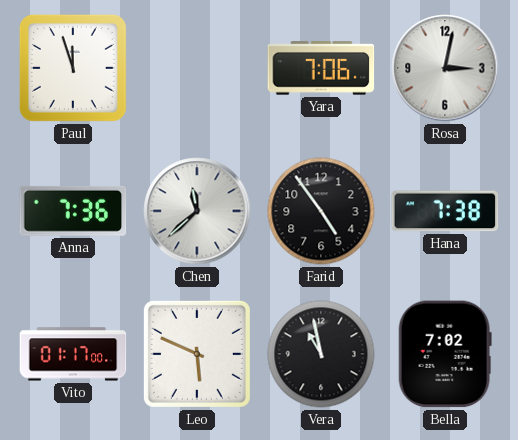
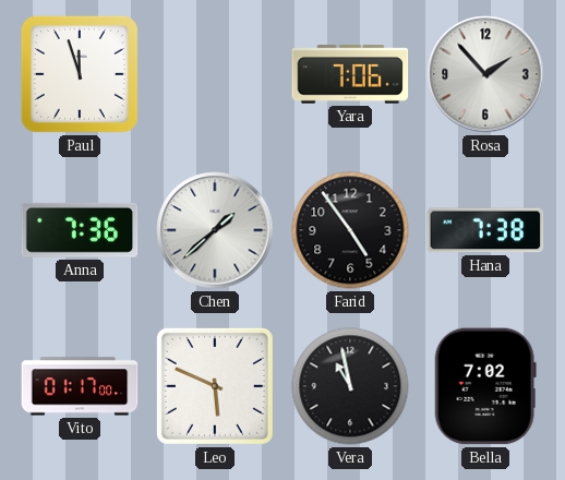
Rosa: 3:02 -> 1:53
Chen: 11:38 -> 1:38
